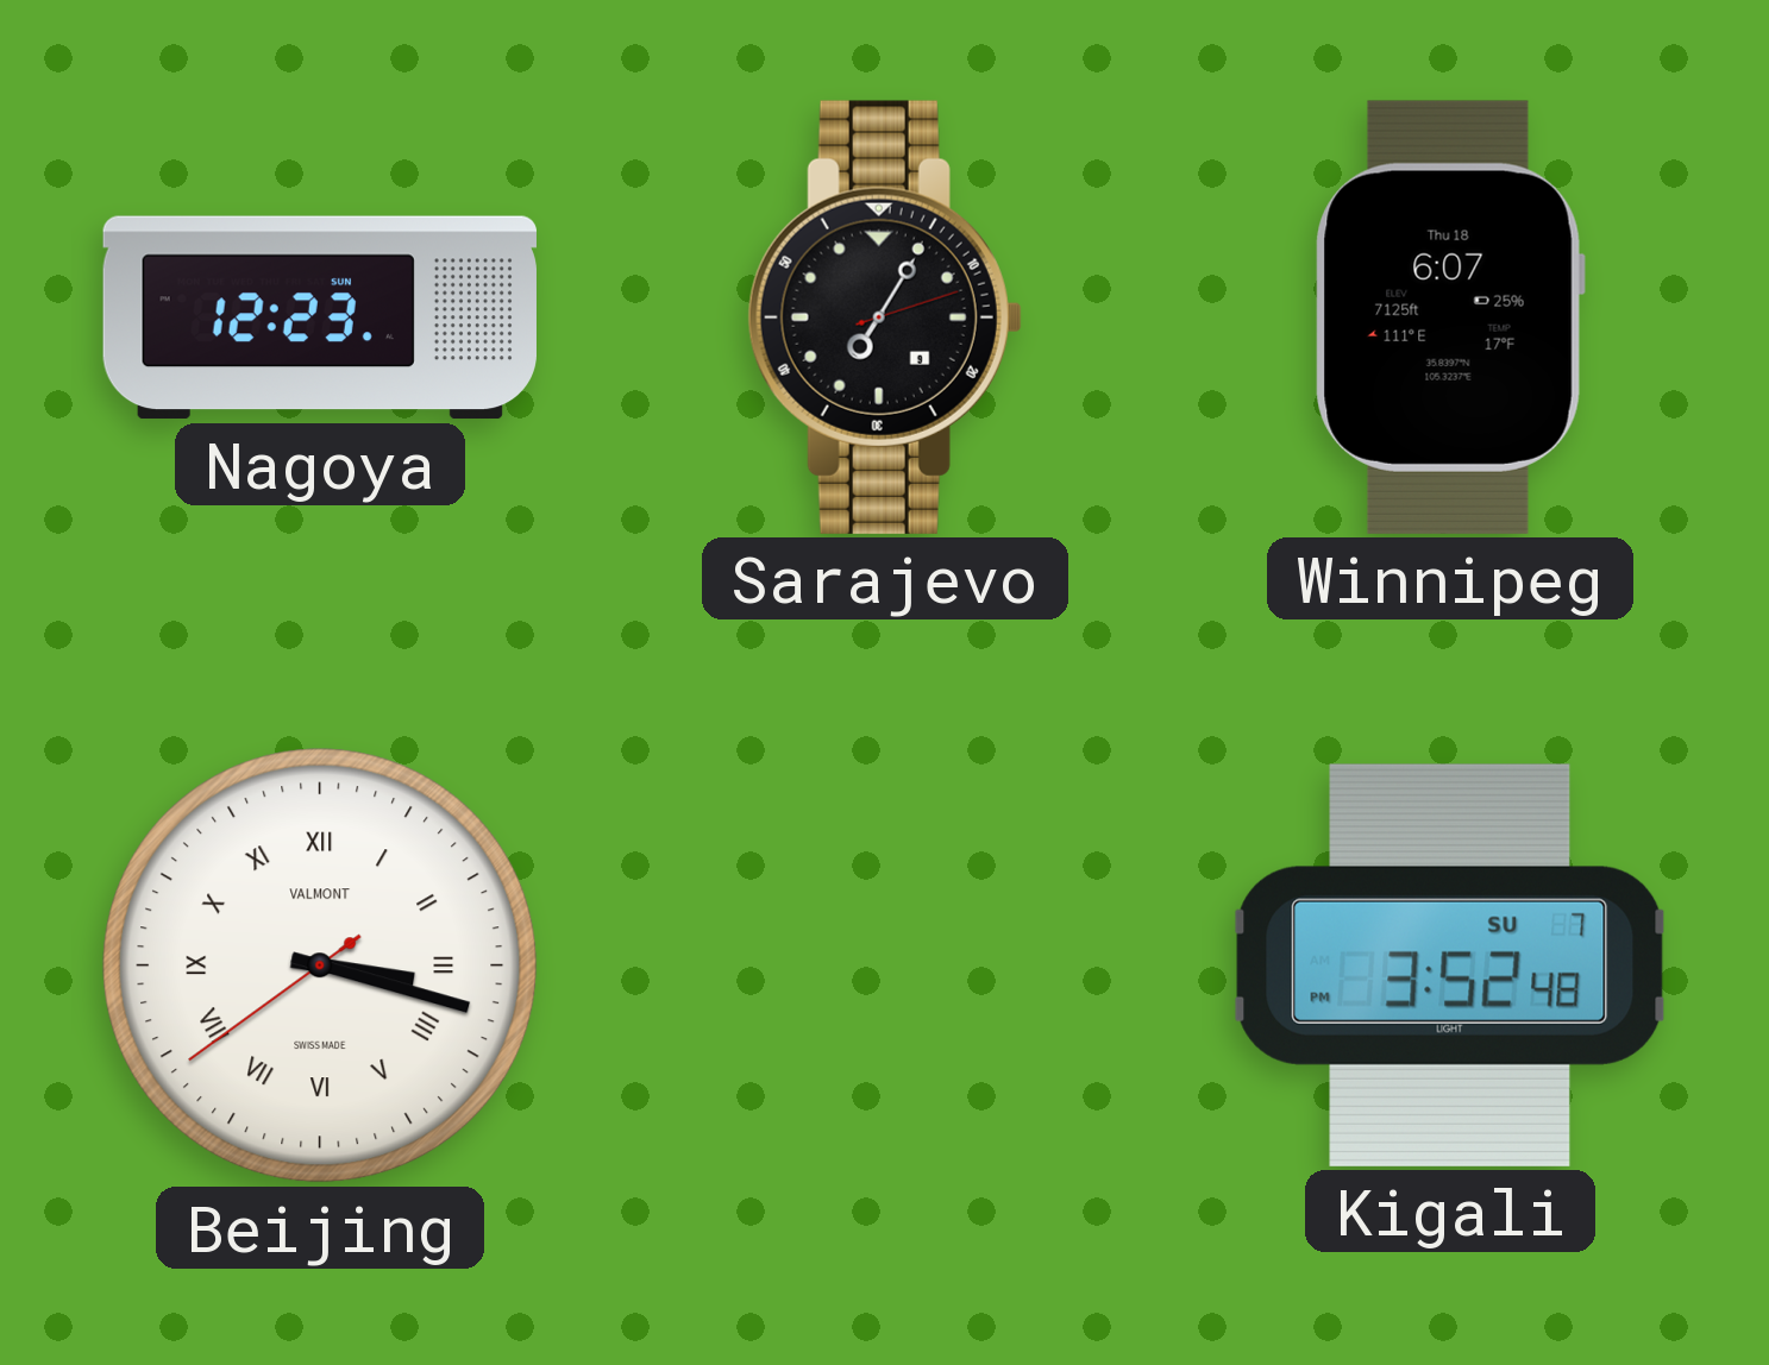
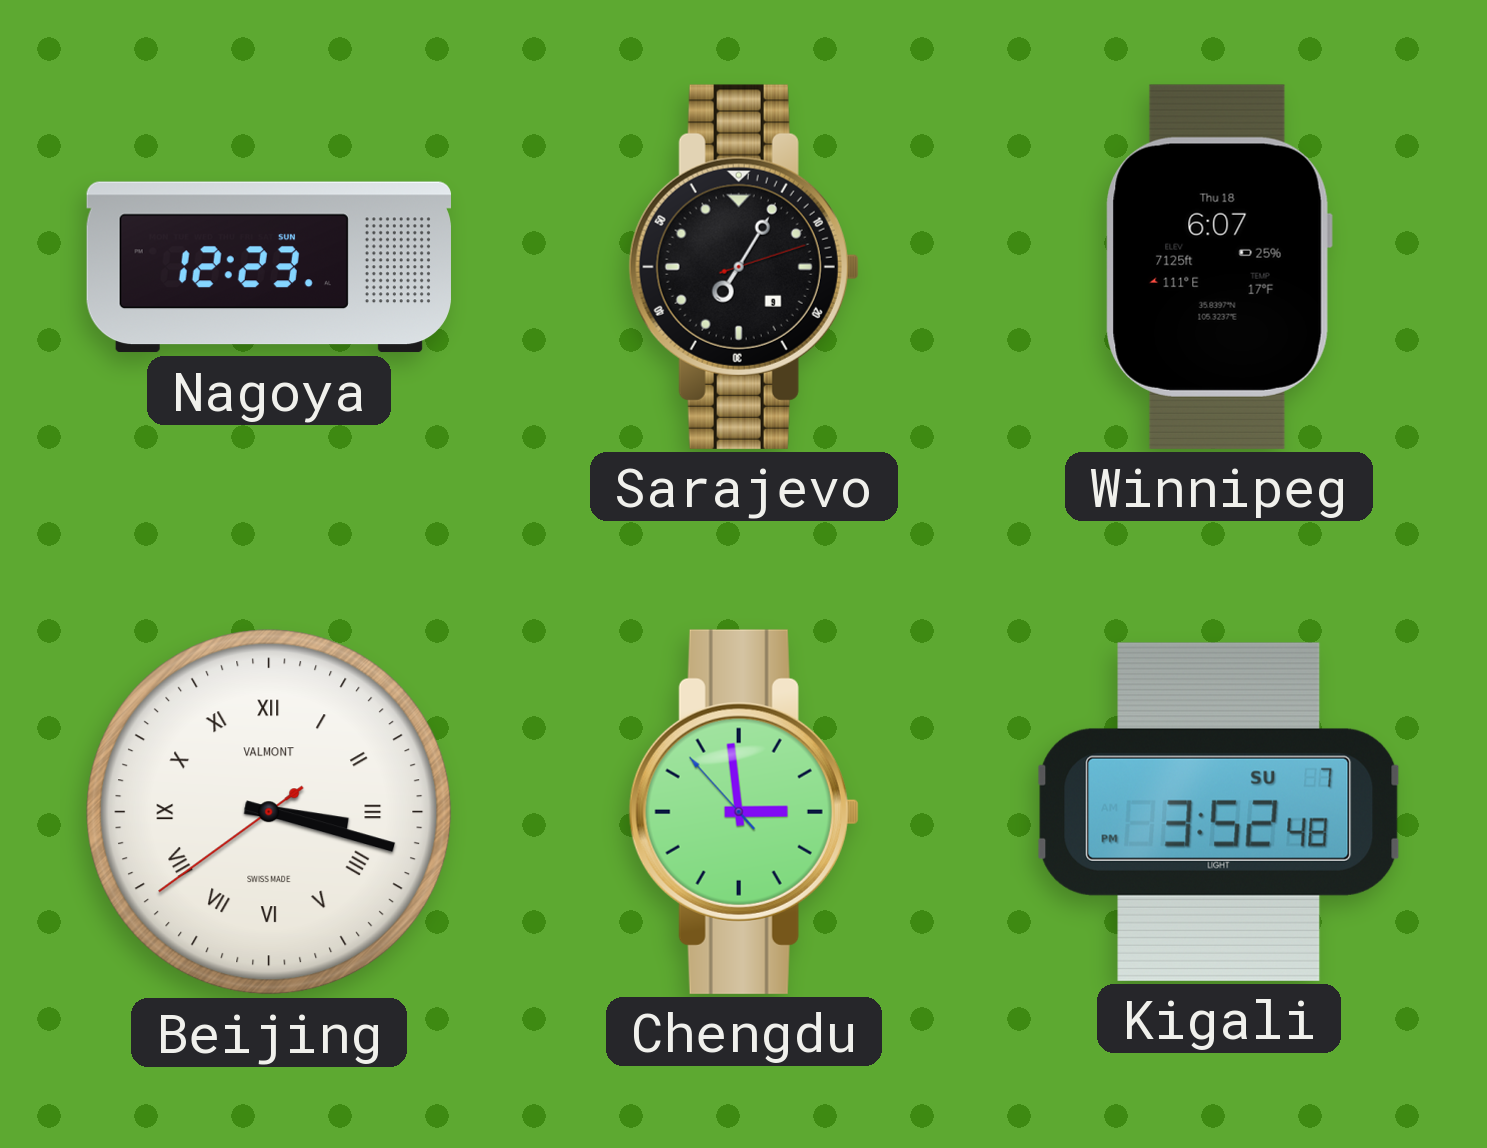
Chengdu: none -> 2:58
